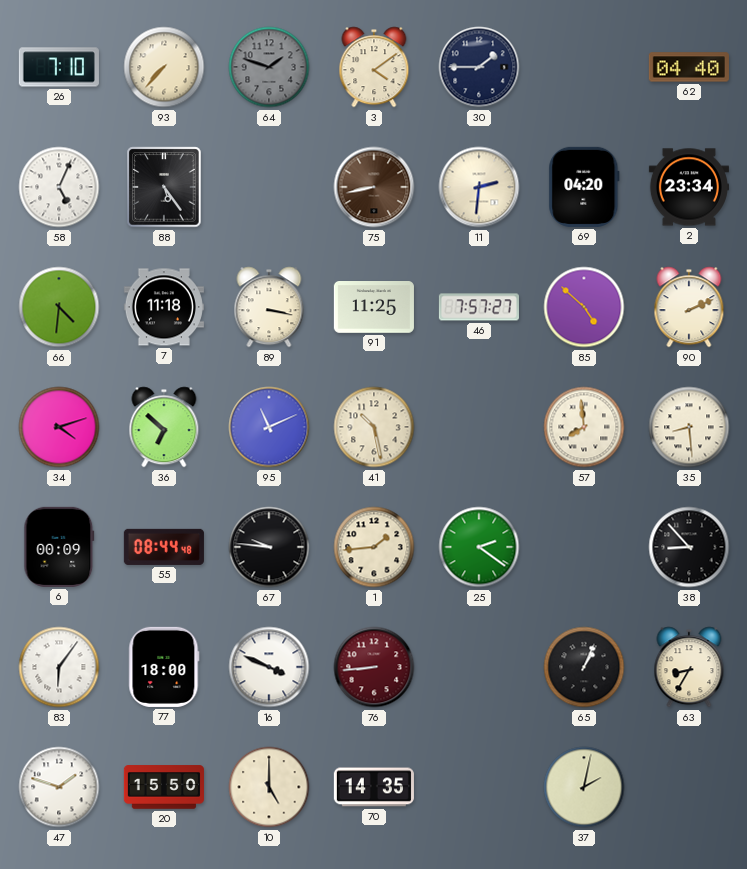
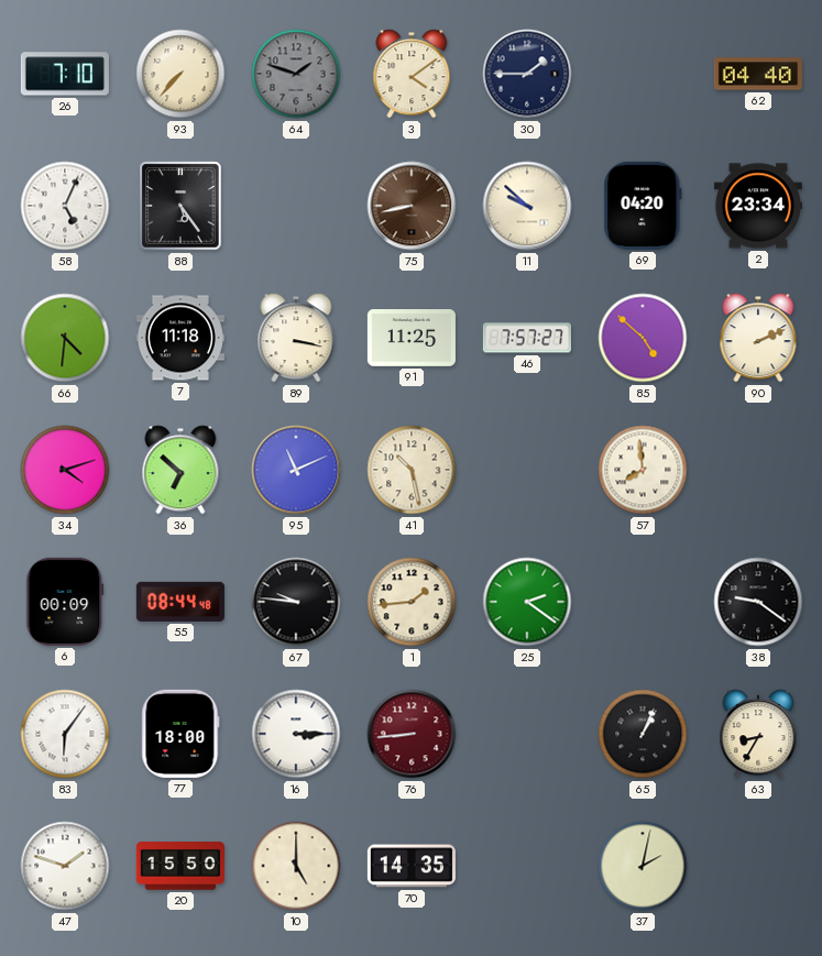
11: 2:31 -> 9:52
35: 8:29 -> none
38: 8:53 -> 9:21
16: 3:49 -> 3:15
